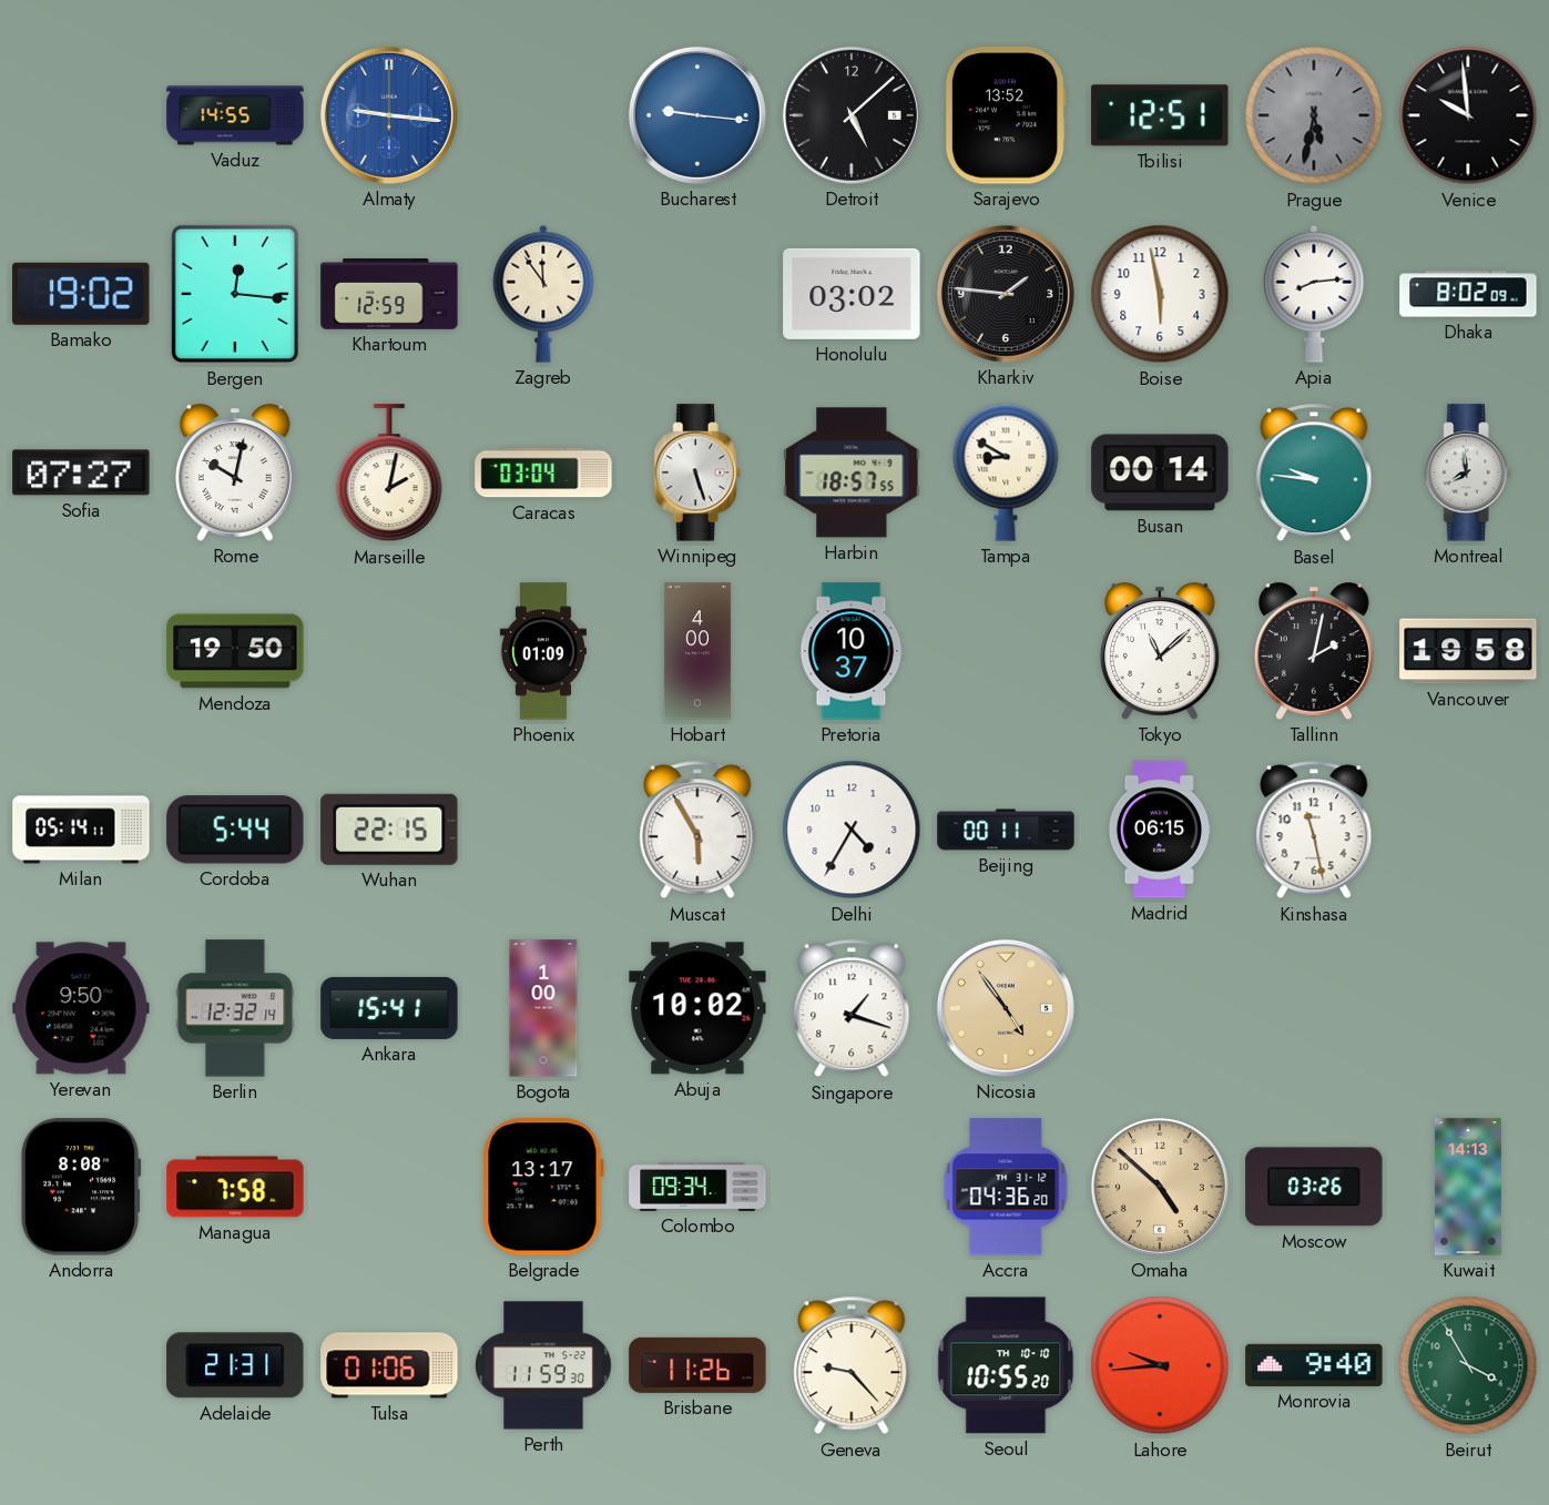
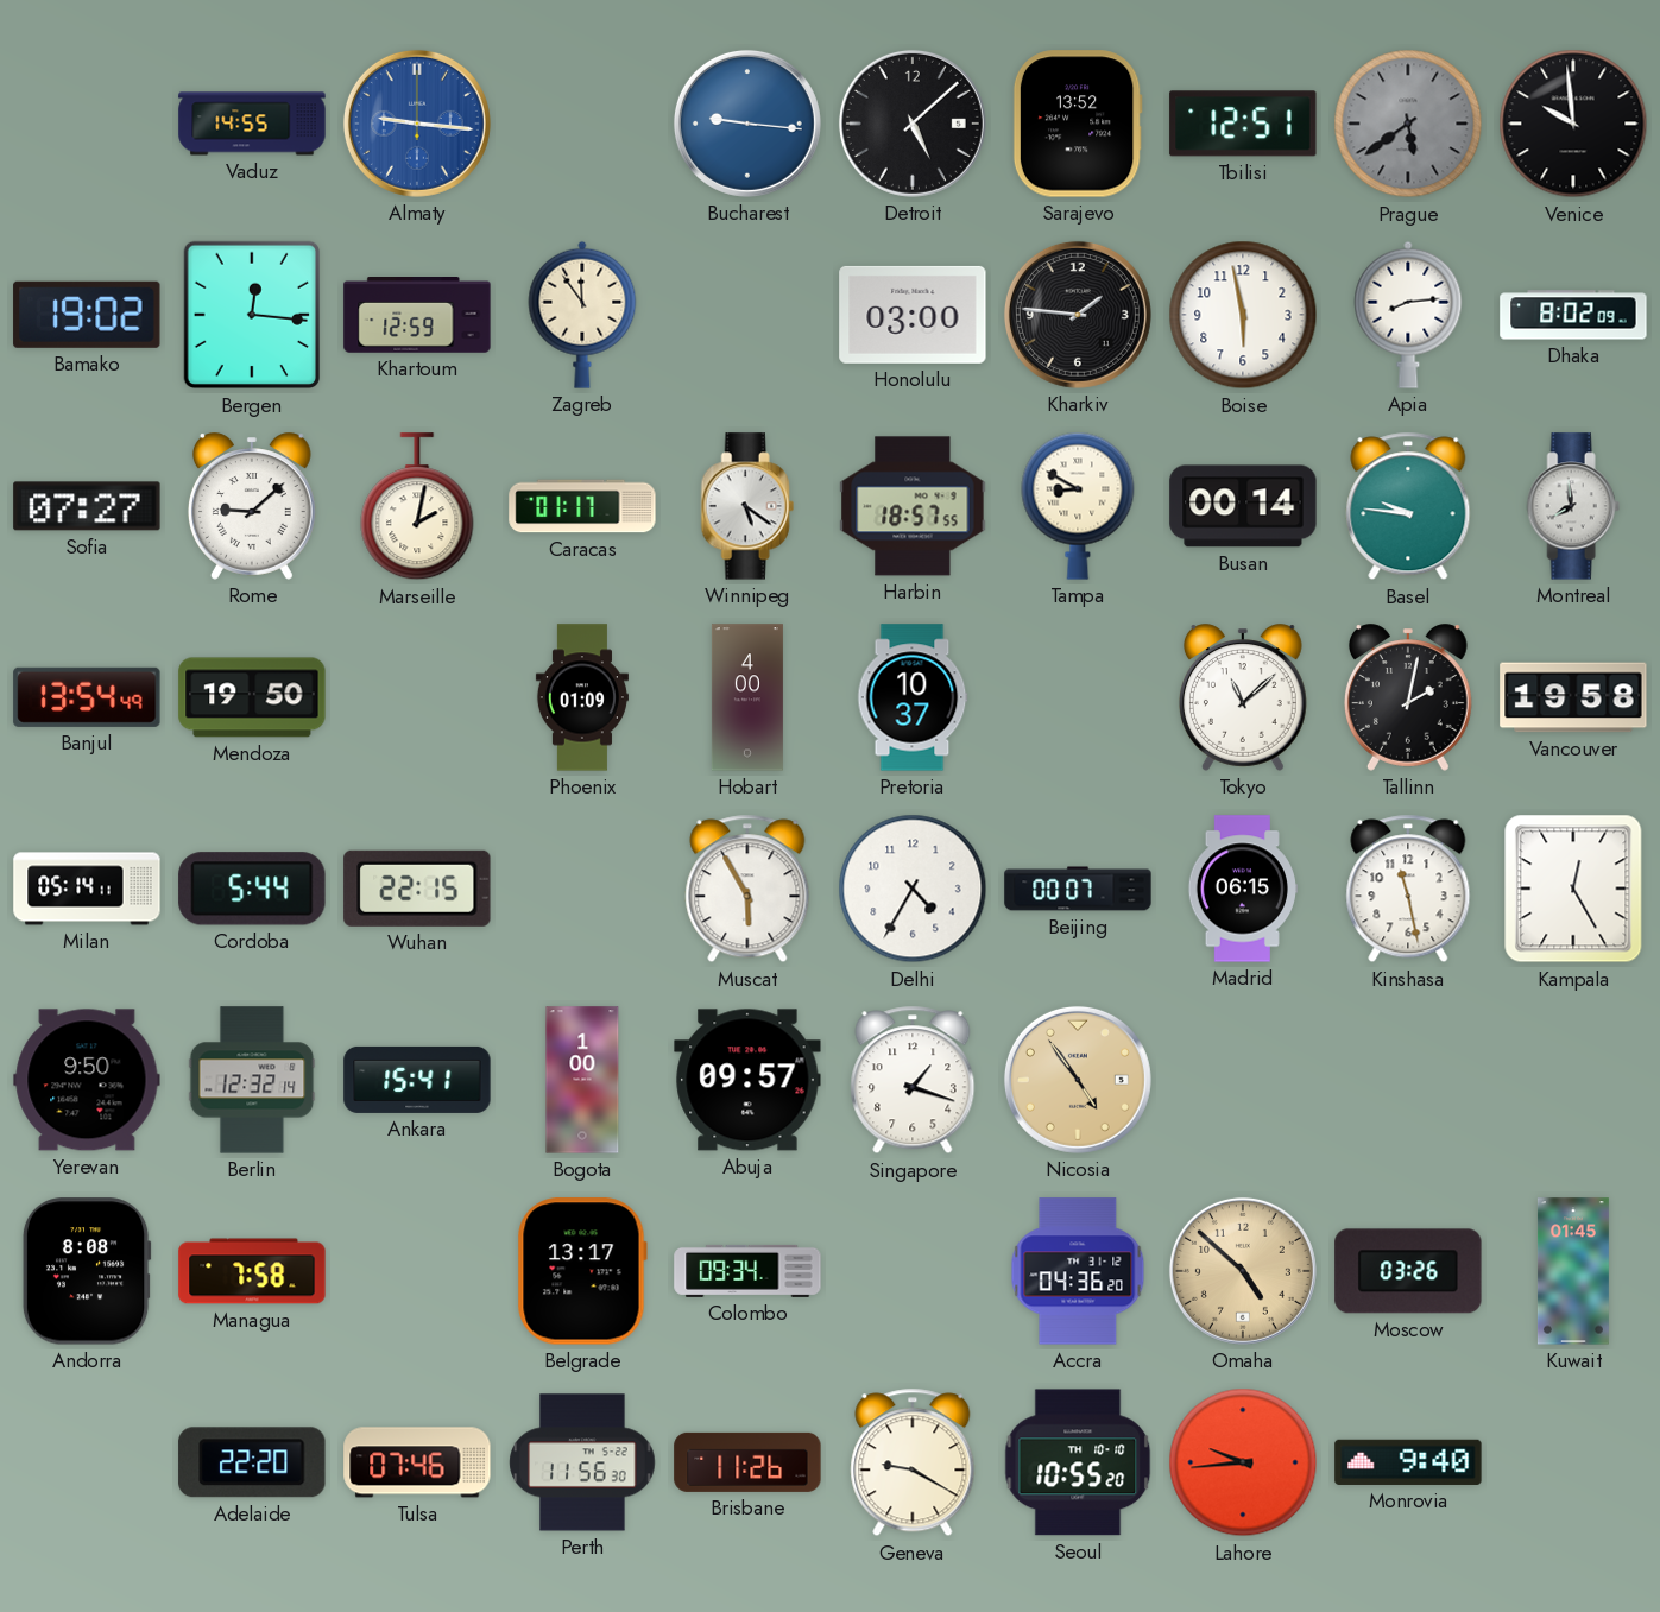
Prague: 5:32 -> 5:39
Honolulu: 03:02 -> 03:00
Rome: 10:02 -> 9:08
Caracas: 03:04 -> 01:17
Winnipeg: 5:27 -> 5:21
Banjul: none -> 13:54
Beijing: 00:11 -> 00:07
Kampala: none -> 12:25
Abuja: 10:02 -> 09:57
Kuwait: 14:13 -> 01:45
Adelaide: 21:31 -> 22:20
Tulsa: 01:06 -> 07:46
Perth: 11:59 -> 11:56
Geneva: 9:23 -> 9:20
Beirut: 3:55 -> none
